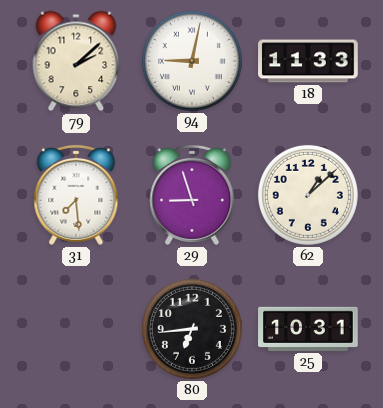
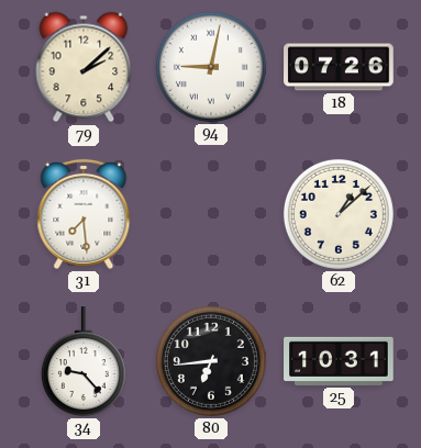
18: 11:33 -> 07:26
29: 8:57 -> none
34: none -> 9:23
